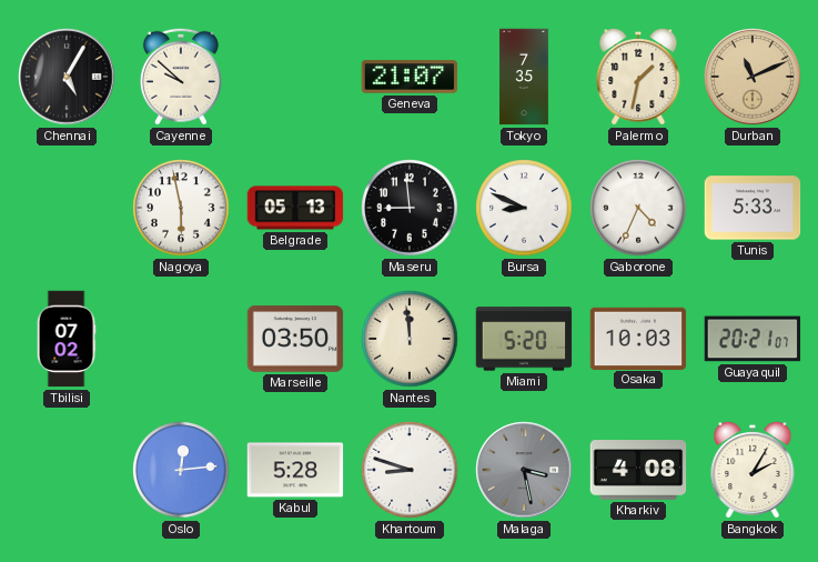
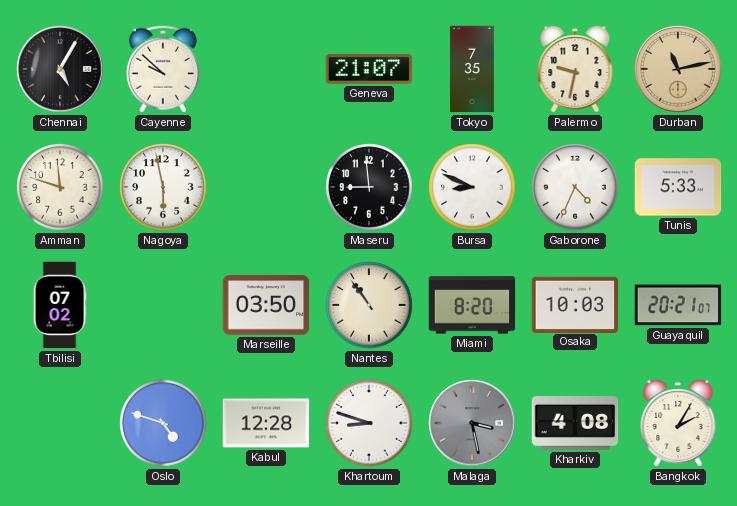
Palermo: 1:32 -> 9:32
Durban: 11:11 -> 11:13
Amman: none -> 11:48
Belgrade: 05:13 -> none
Nantes: 11:59 -> 10:54
Miami: 5:20 -> 8:20
Oslo: 12:14 -> 4:48
Kabul: 5:28 -> 12:28
